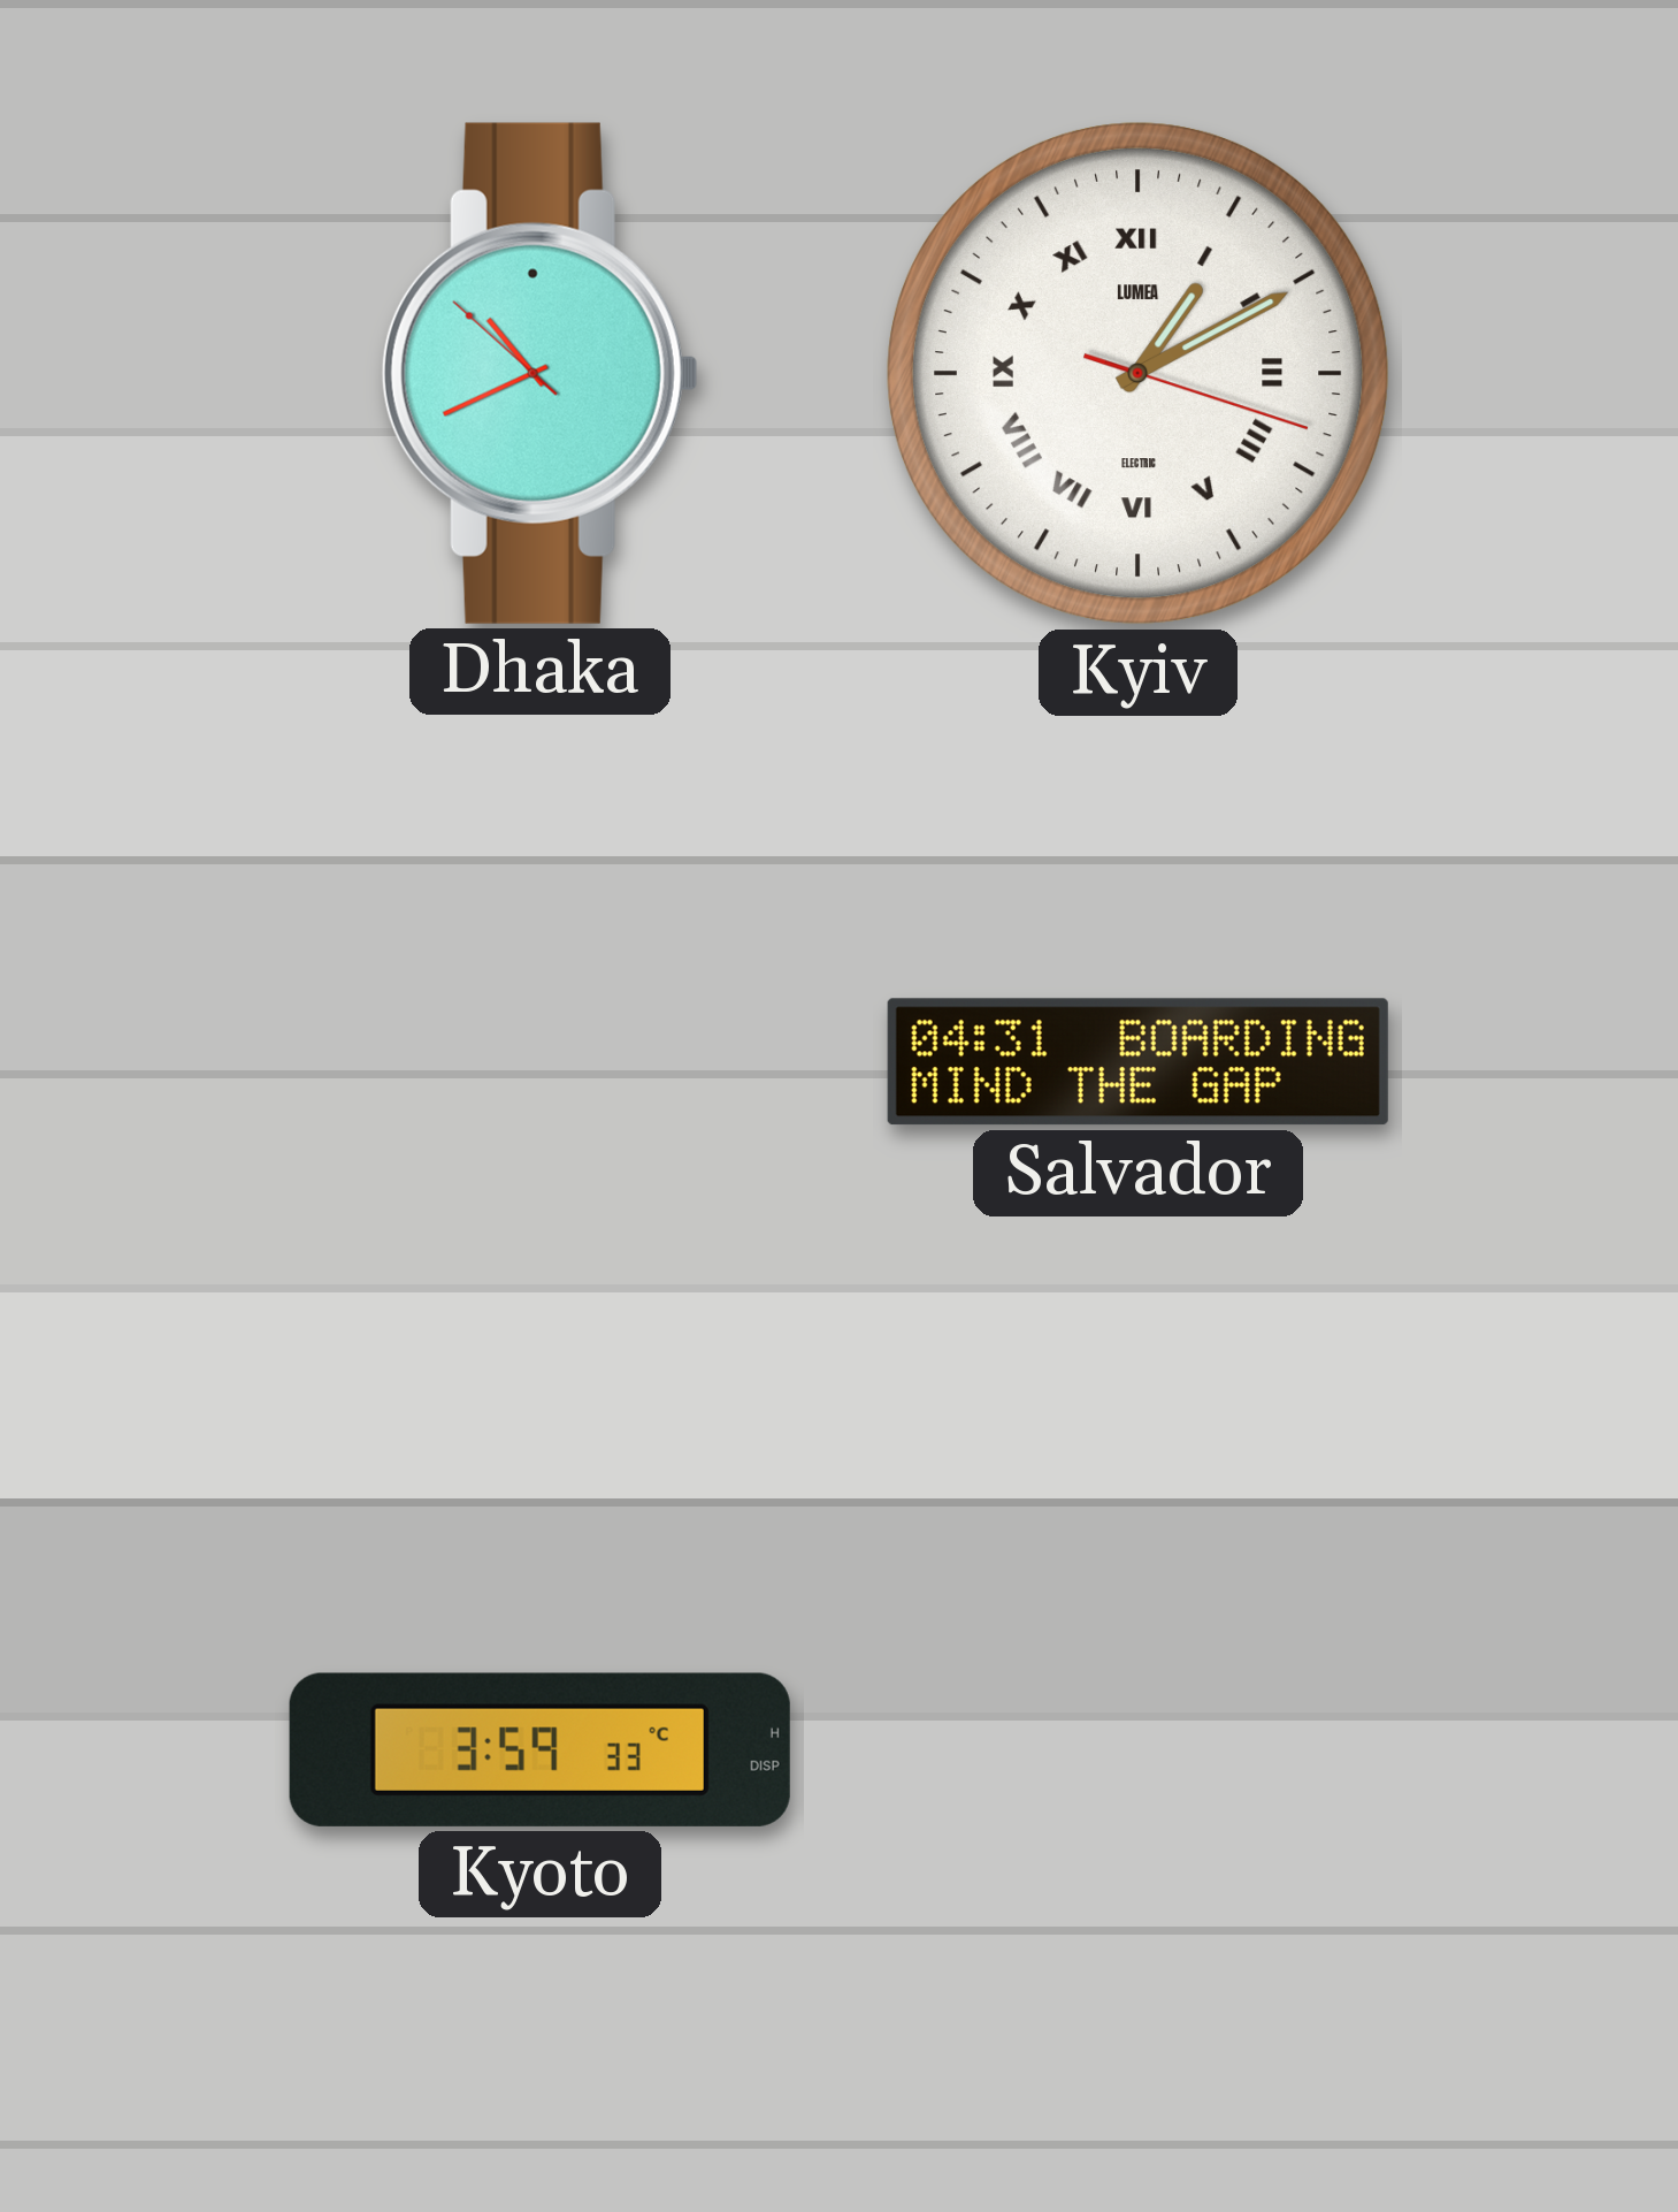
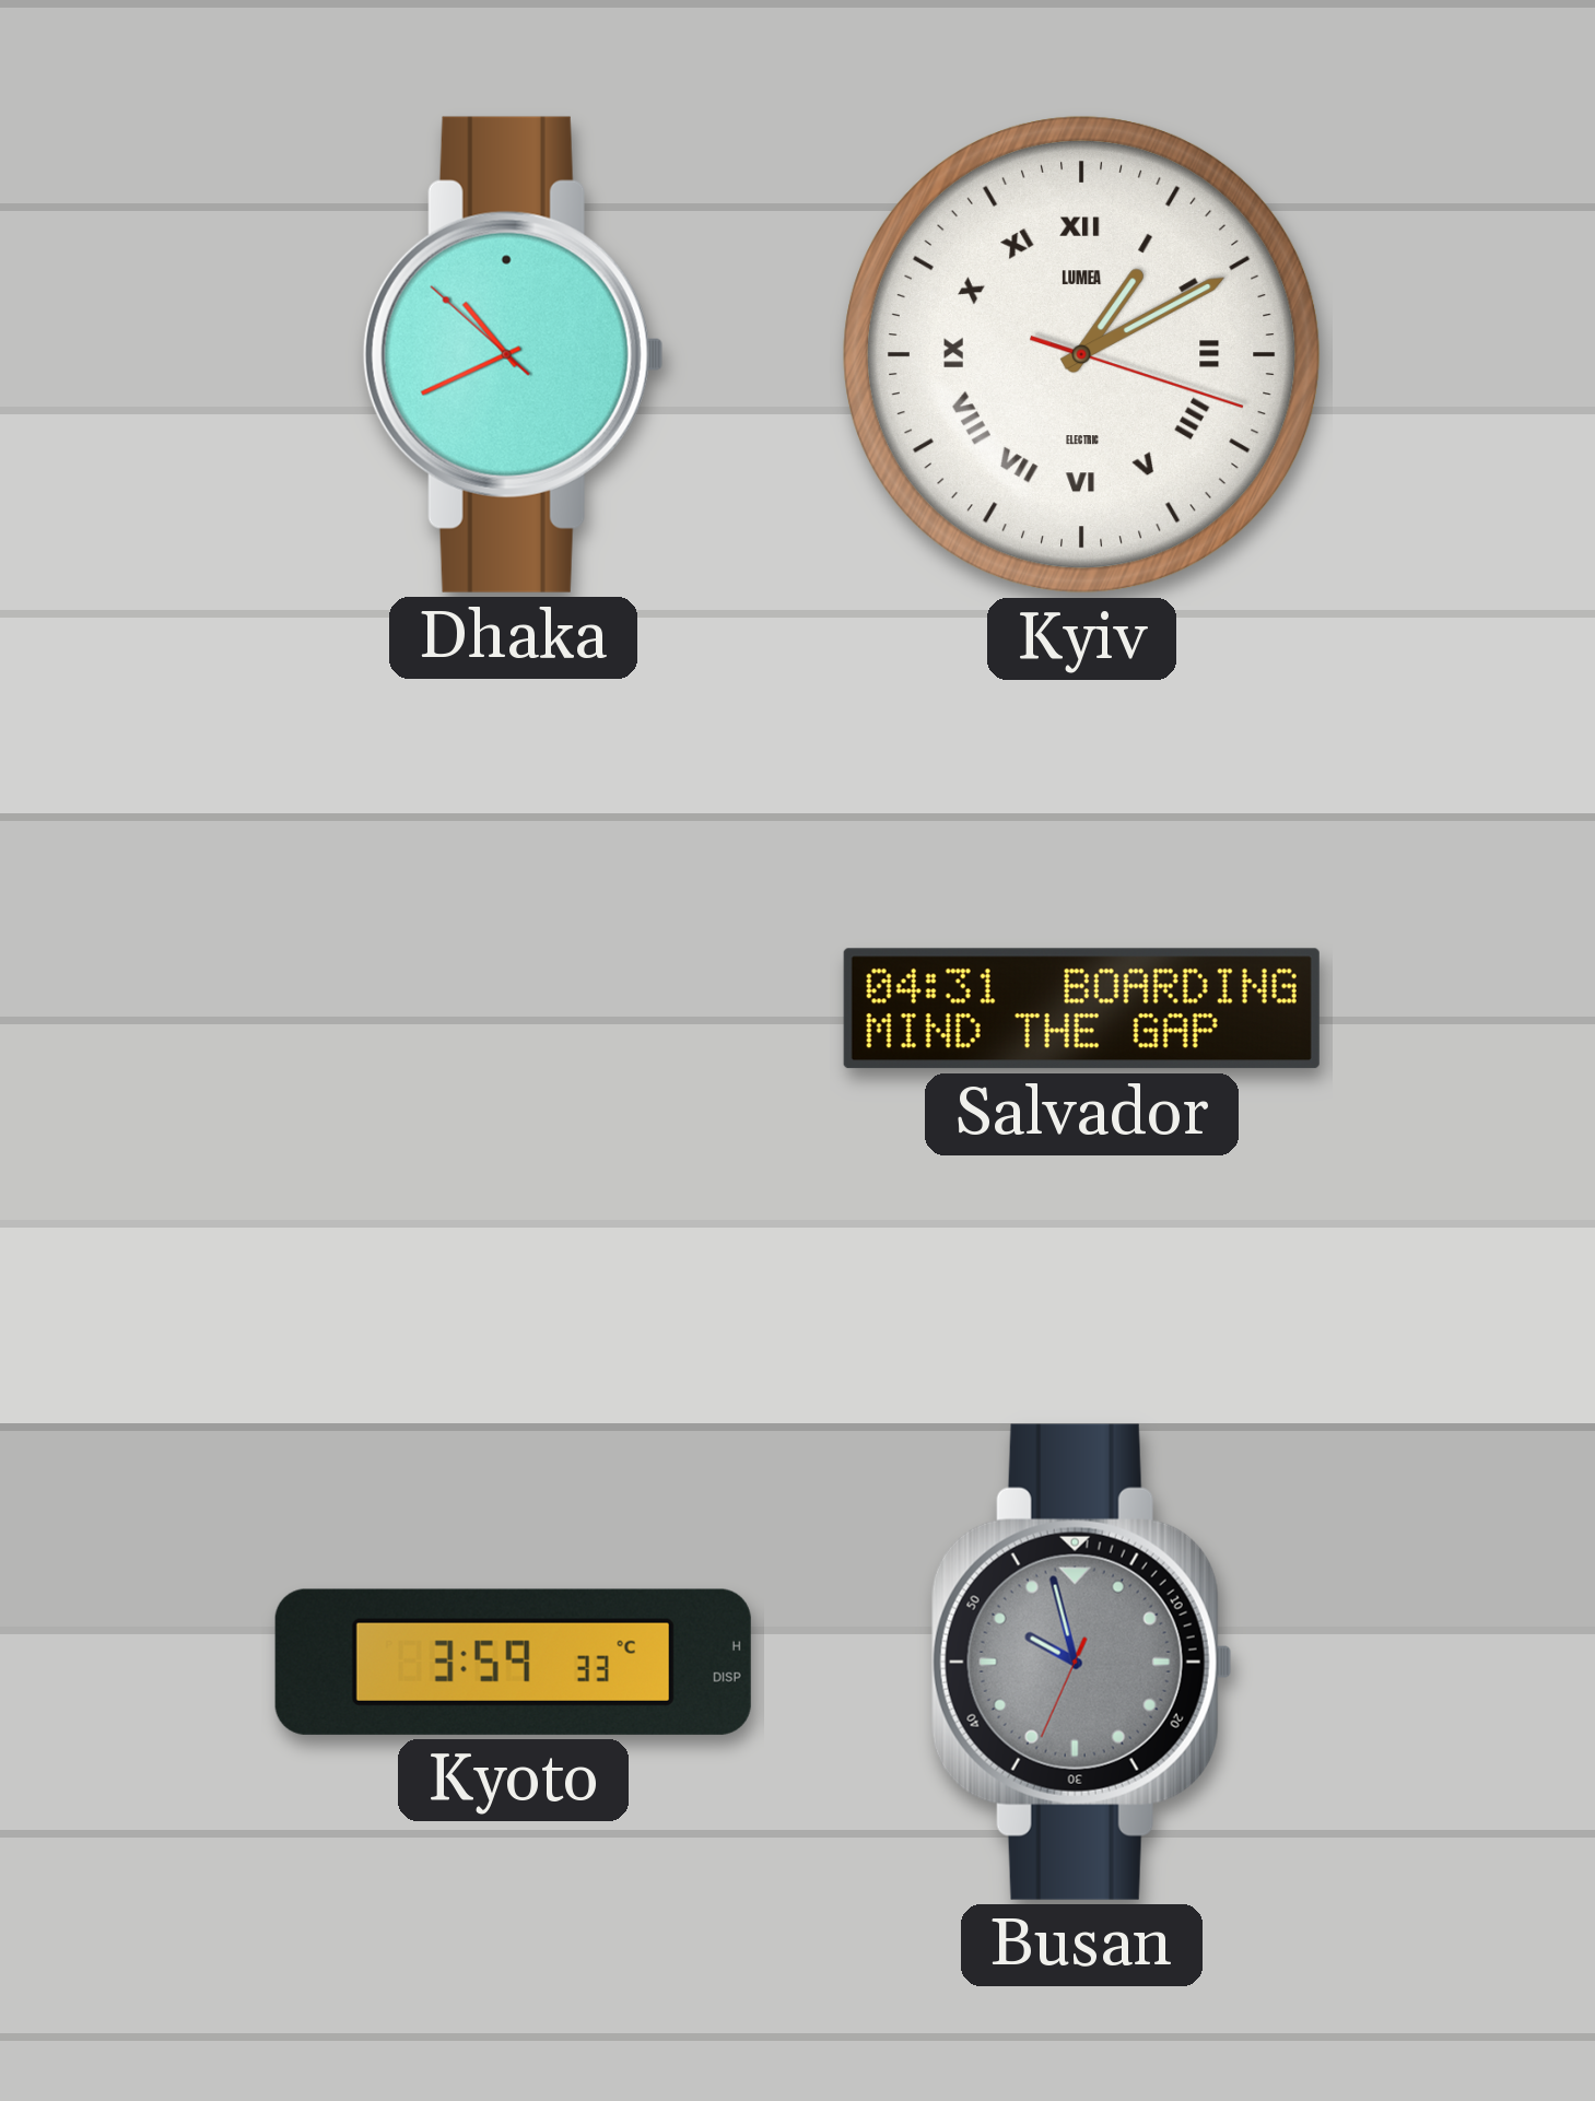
Busan: none -> 9:57
